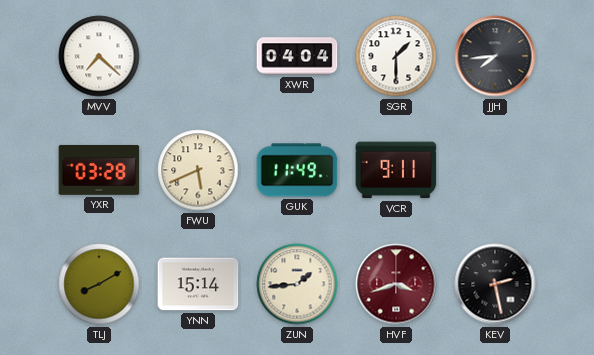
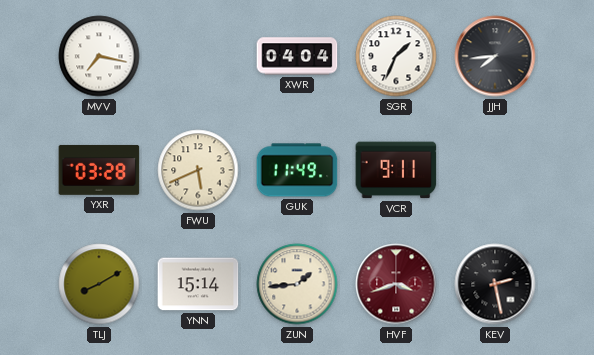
MVV: 7:22 -> 7:17
SGR: 1:30 -> 1:34
